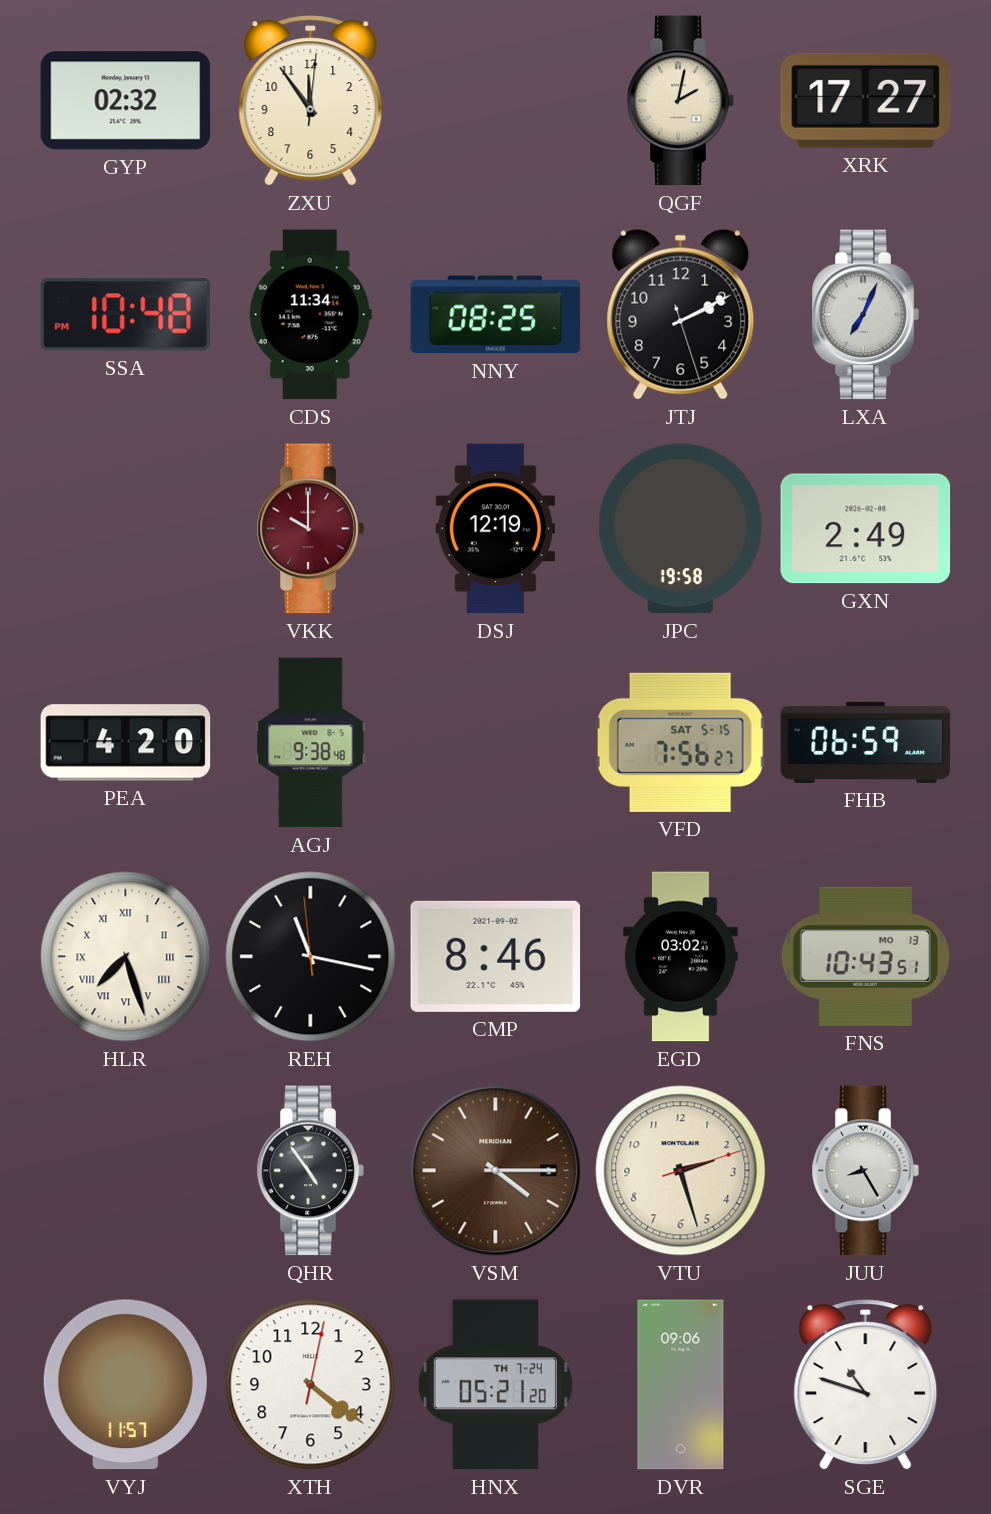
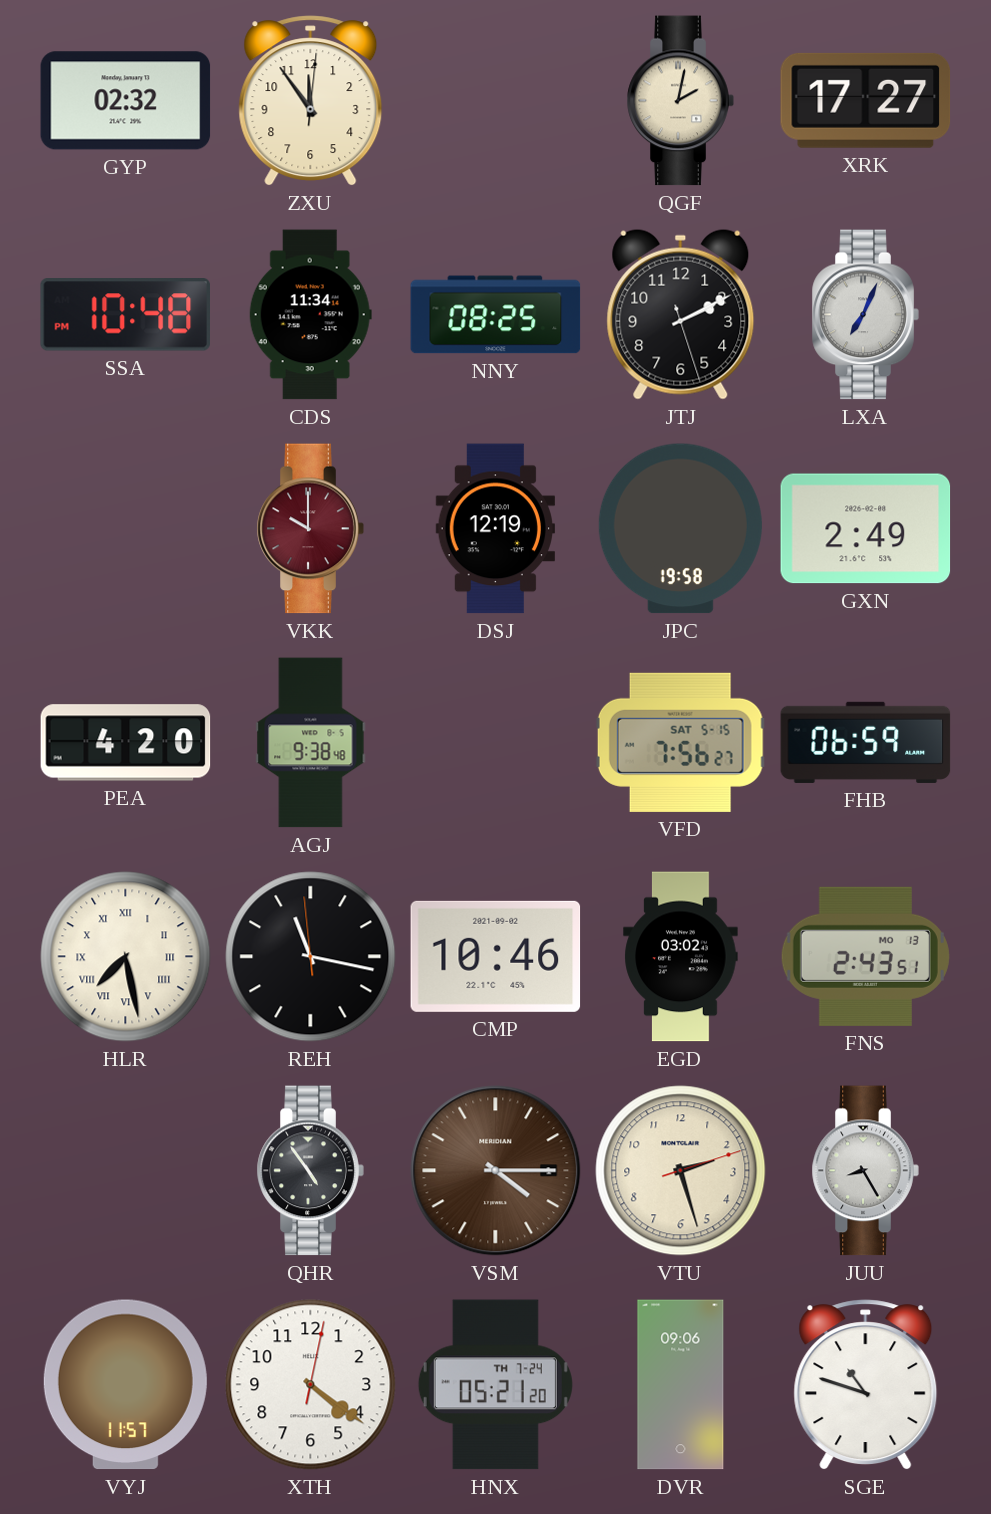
HLR: 7:27 -> 7:28
CMP: 8:46 -> 10:46
FNS: 10:43 -> 2:43
